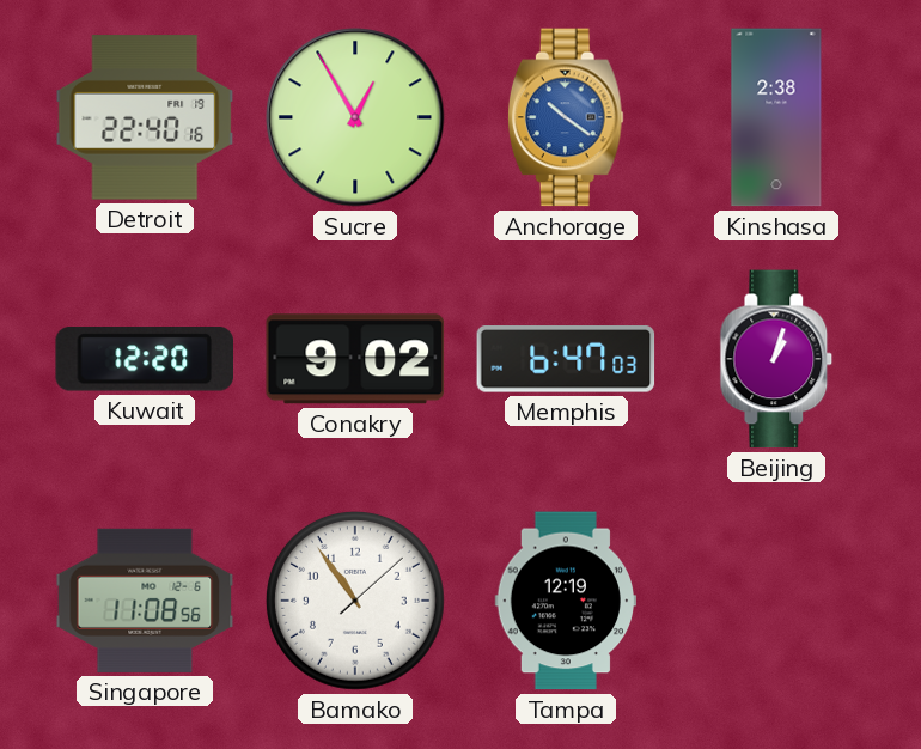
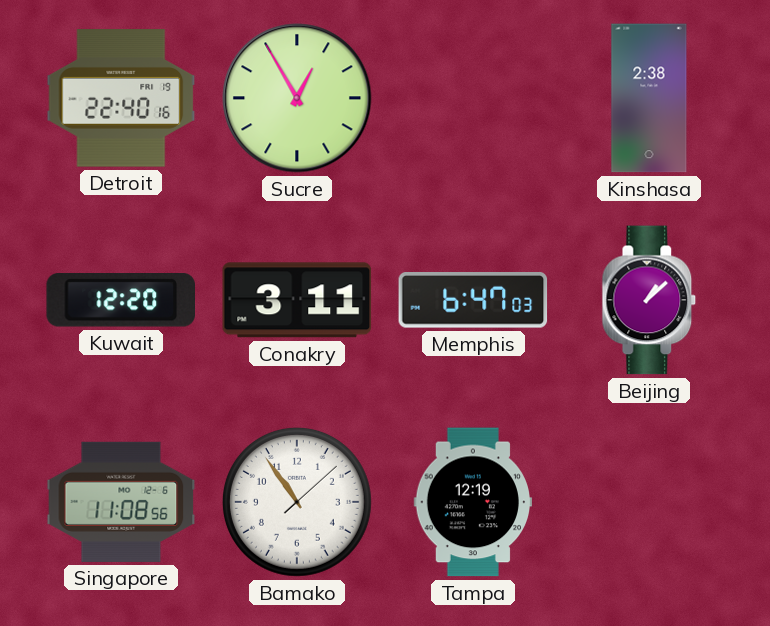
Anchorage: 10:21 -> none
Conakry: 9:02 -> 3:11
Beijing: 1:03 -> 1:08
